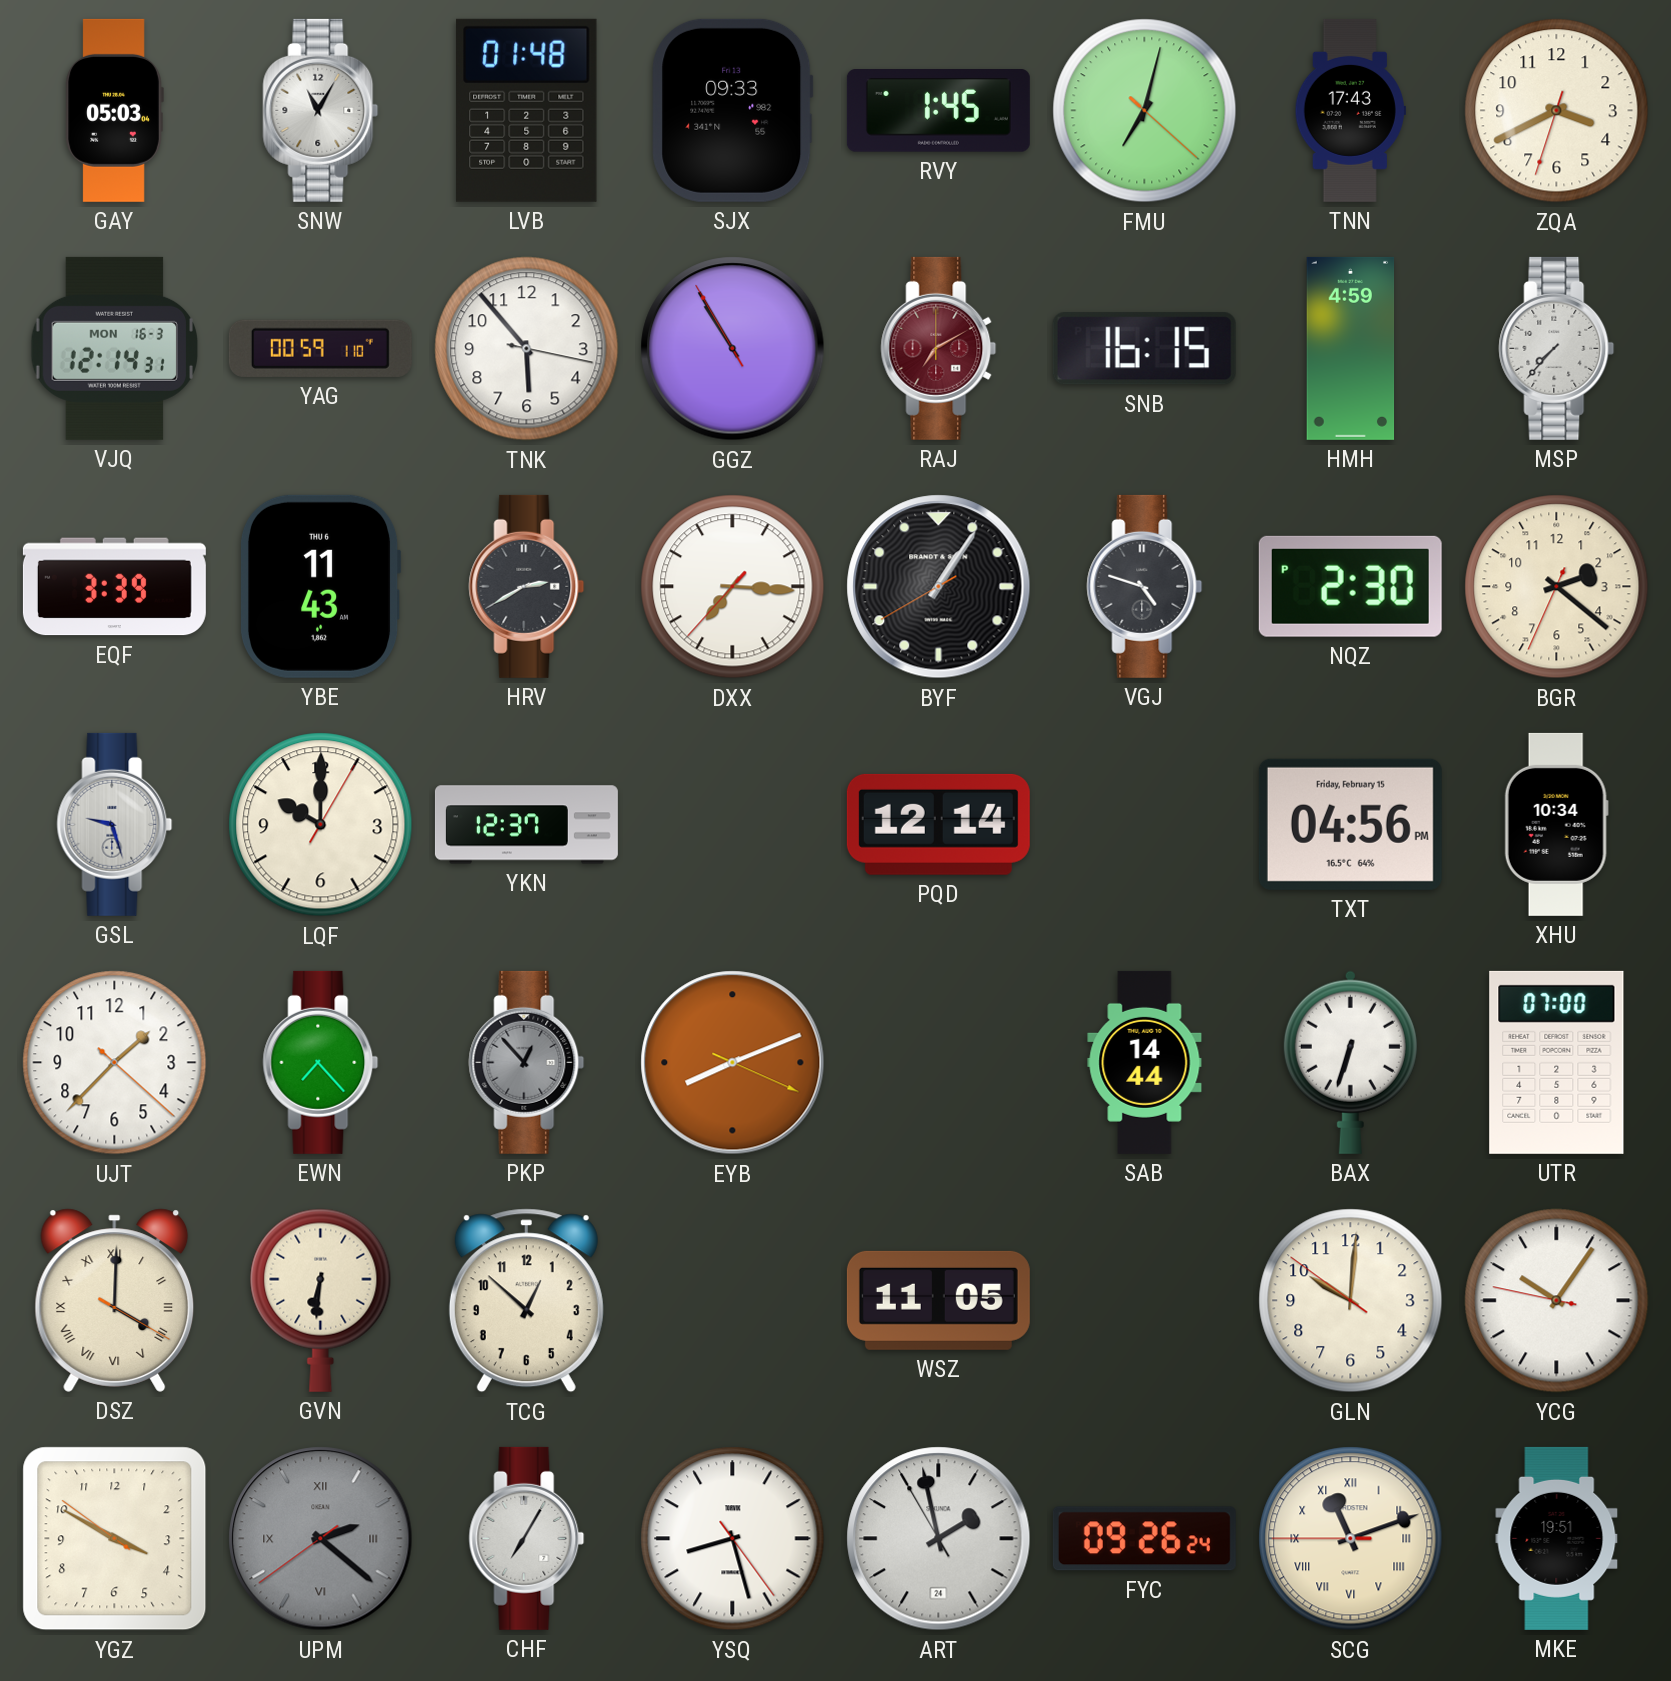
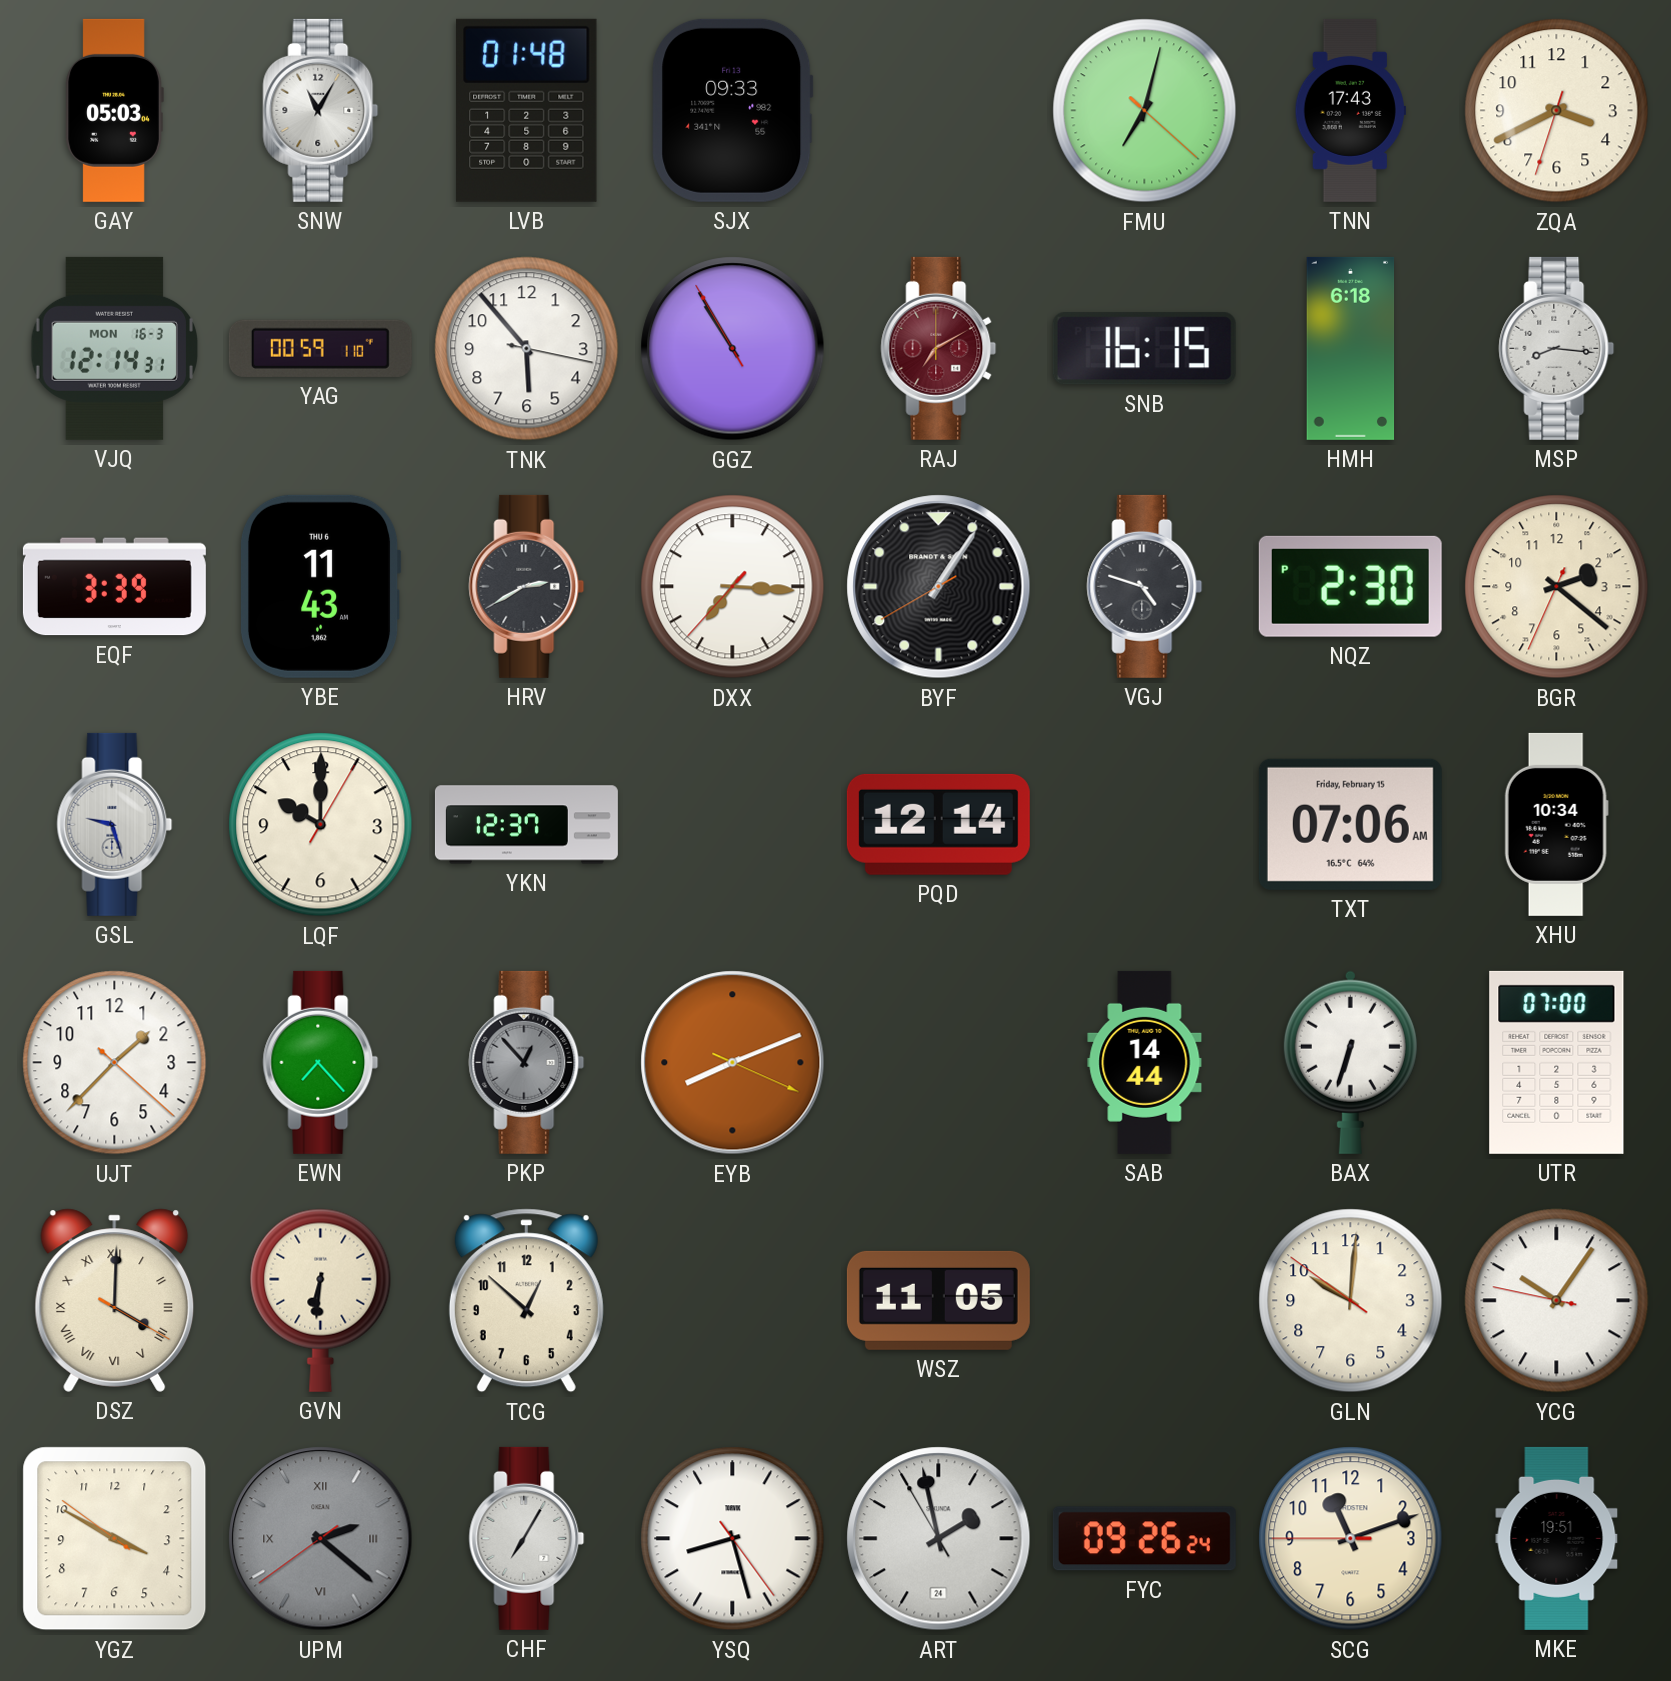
RVY: 1:45 -> none
HMH: 4:59 -> 6:18
MSP: 7:37 -> 8:16
TXT: 04:56 -> 07:06
SCG numerals: Roman -> Arabic
